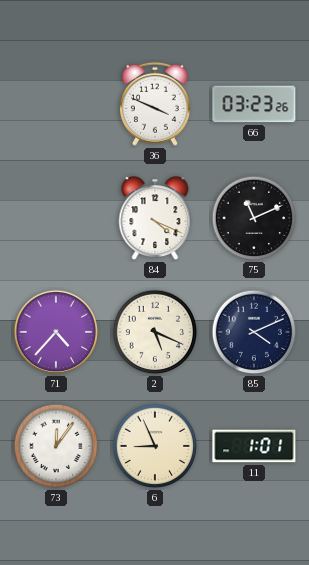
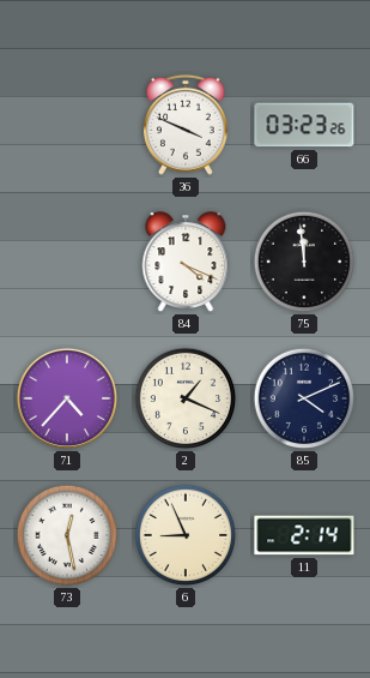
75: 11:11 -> 11:59
2: 5:19 -> 1:19
73: 12:06 -> 12:28
11: 1:01 -> 2:14
